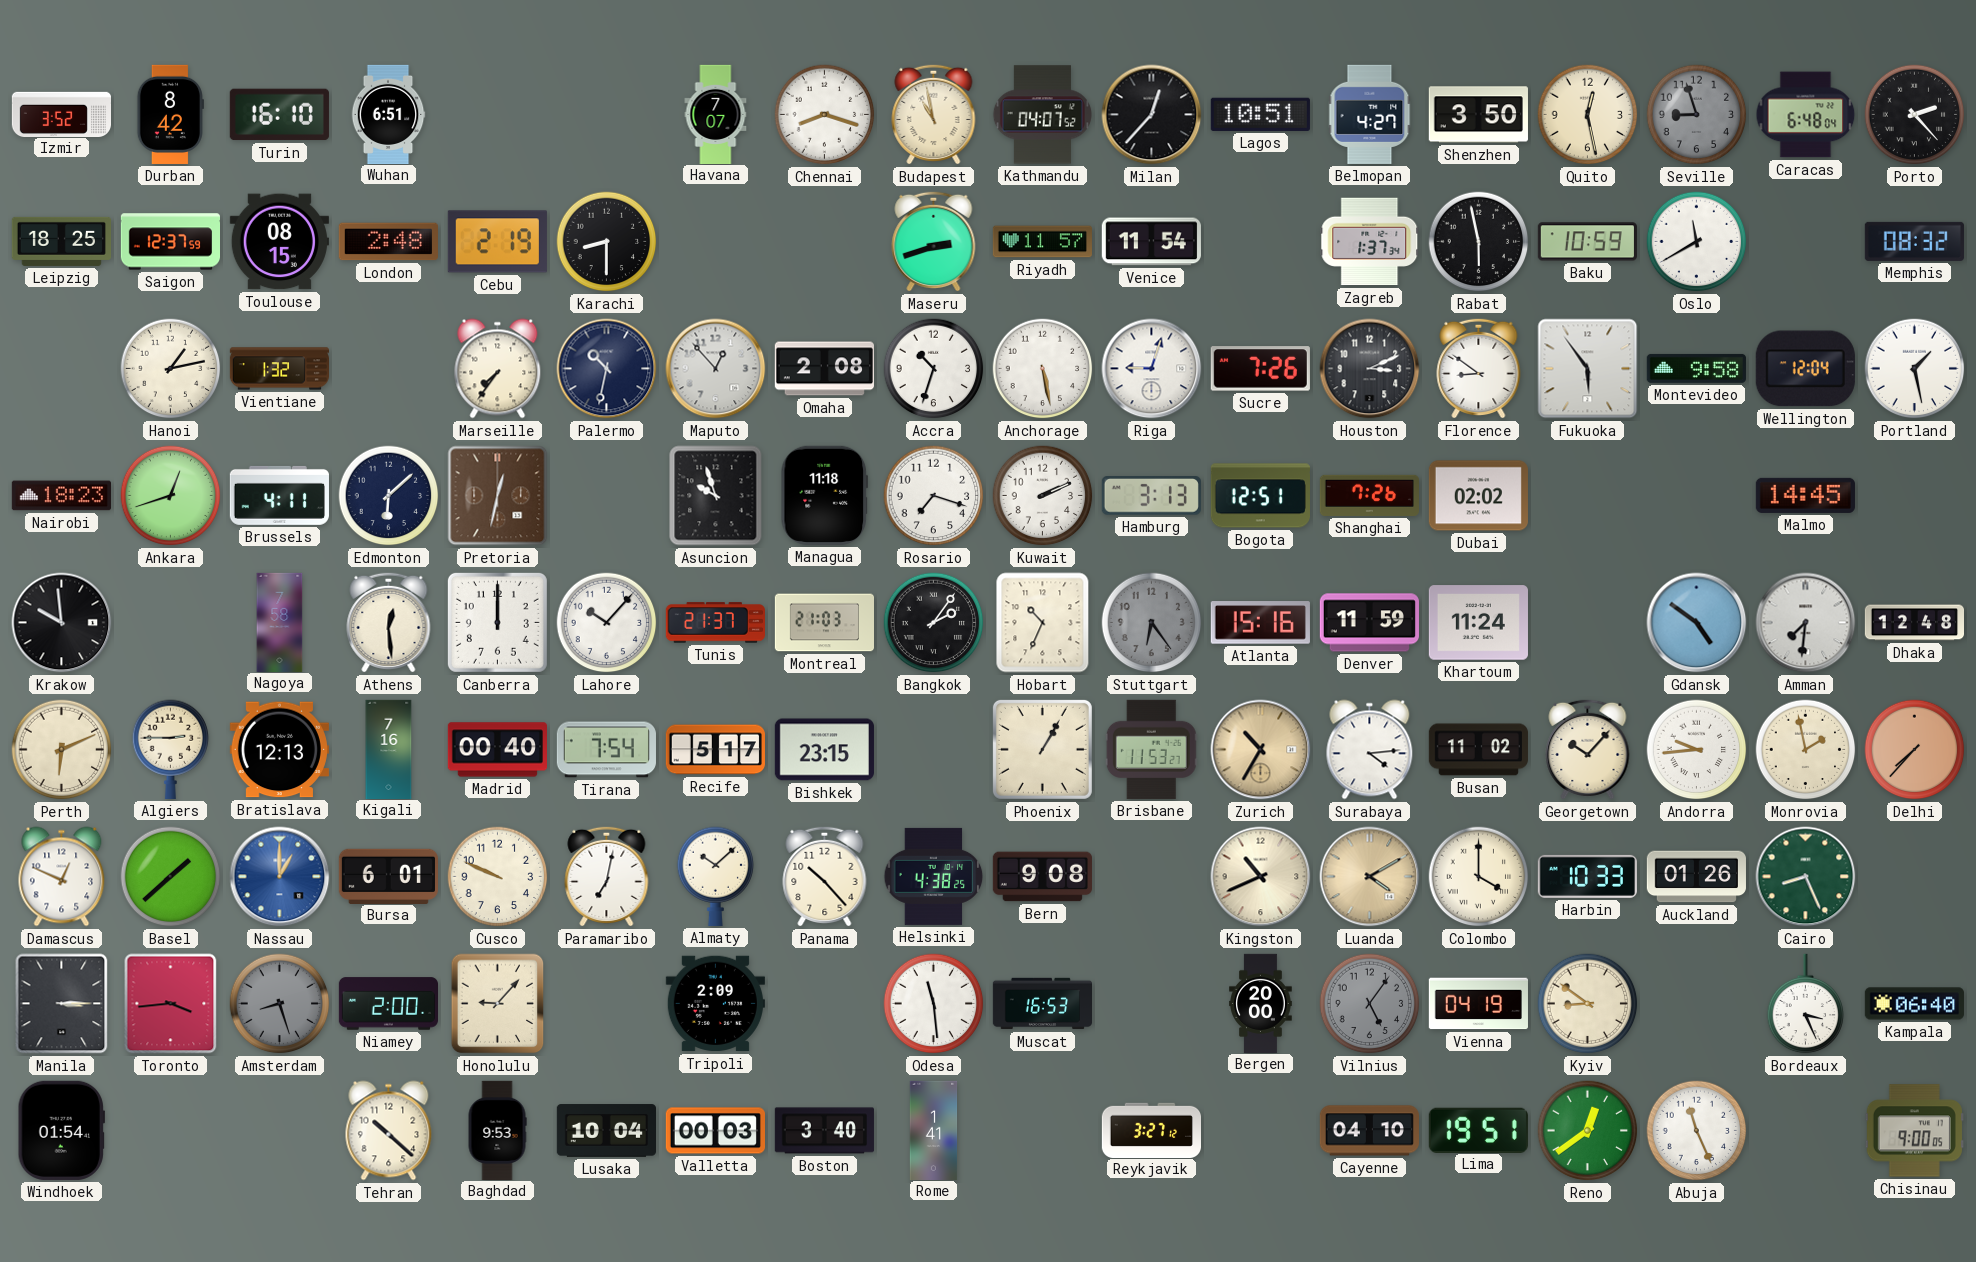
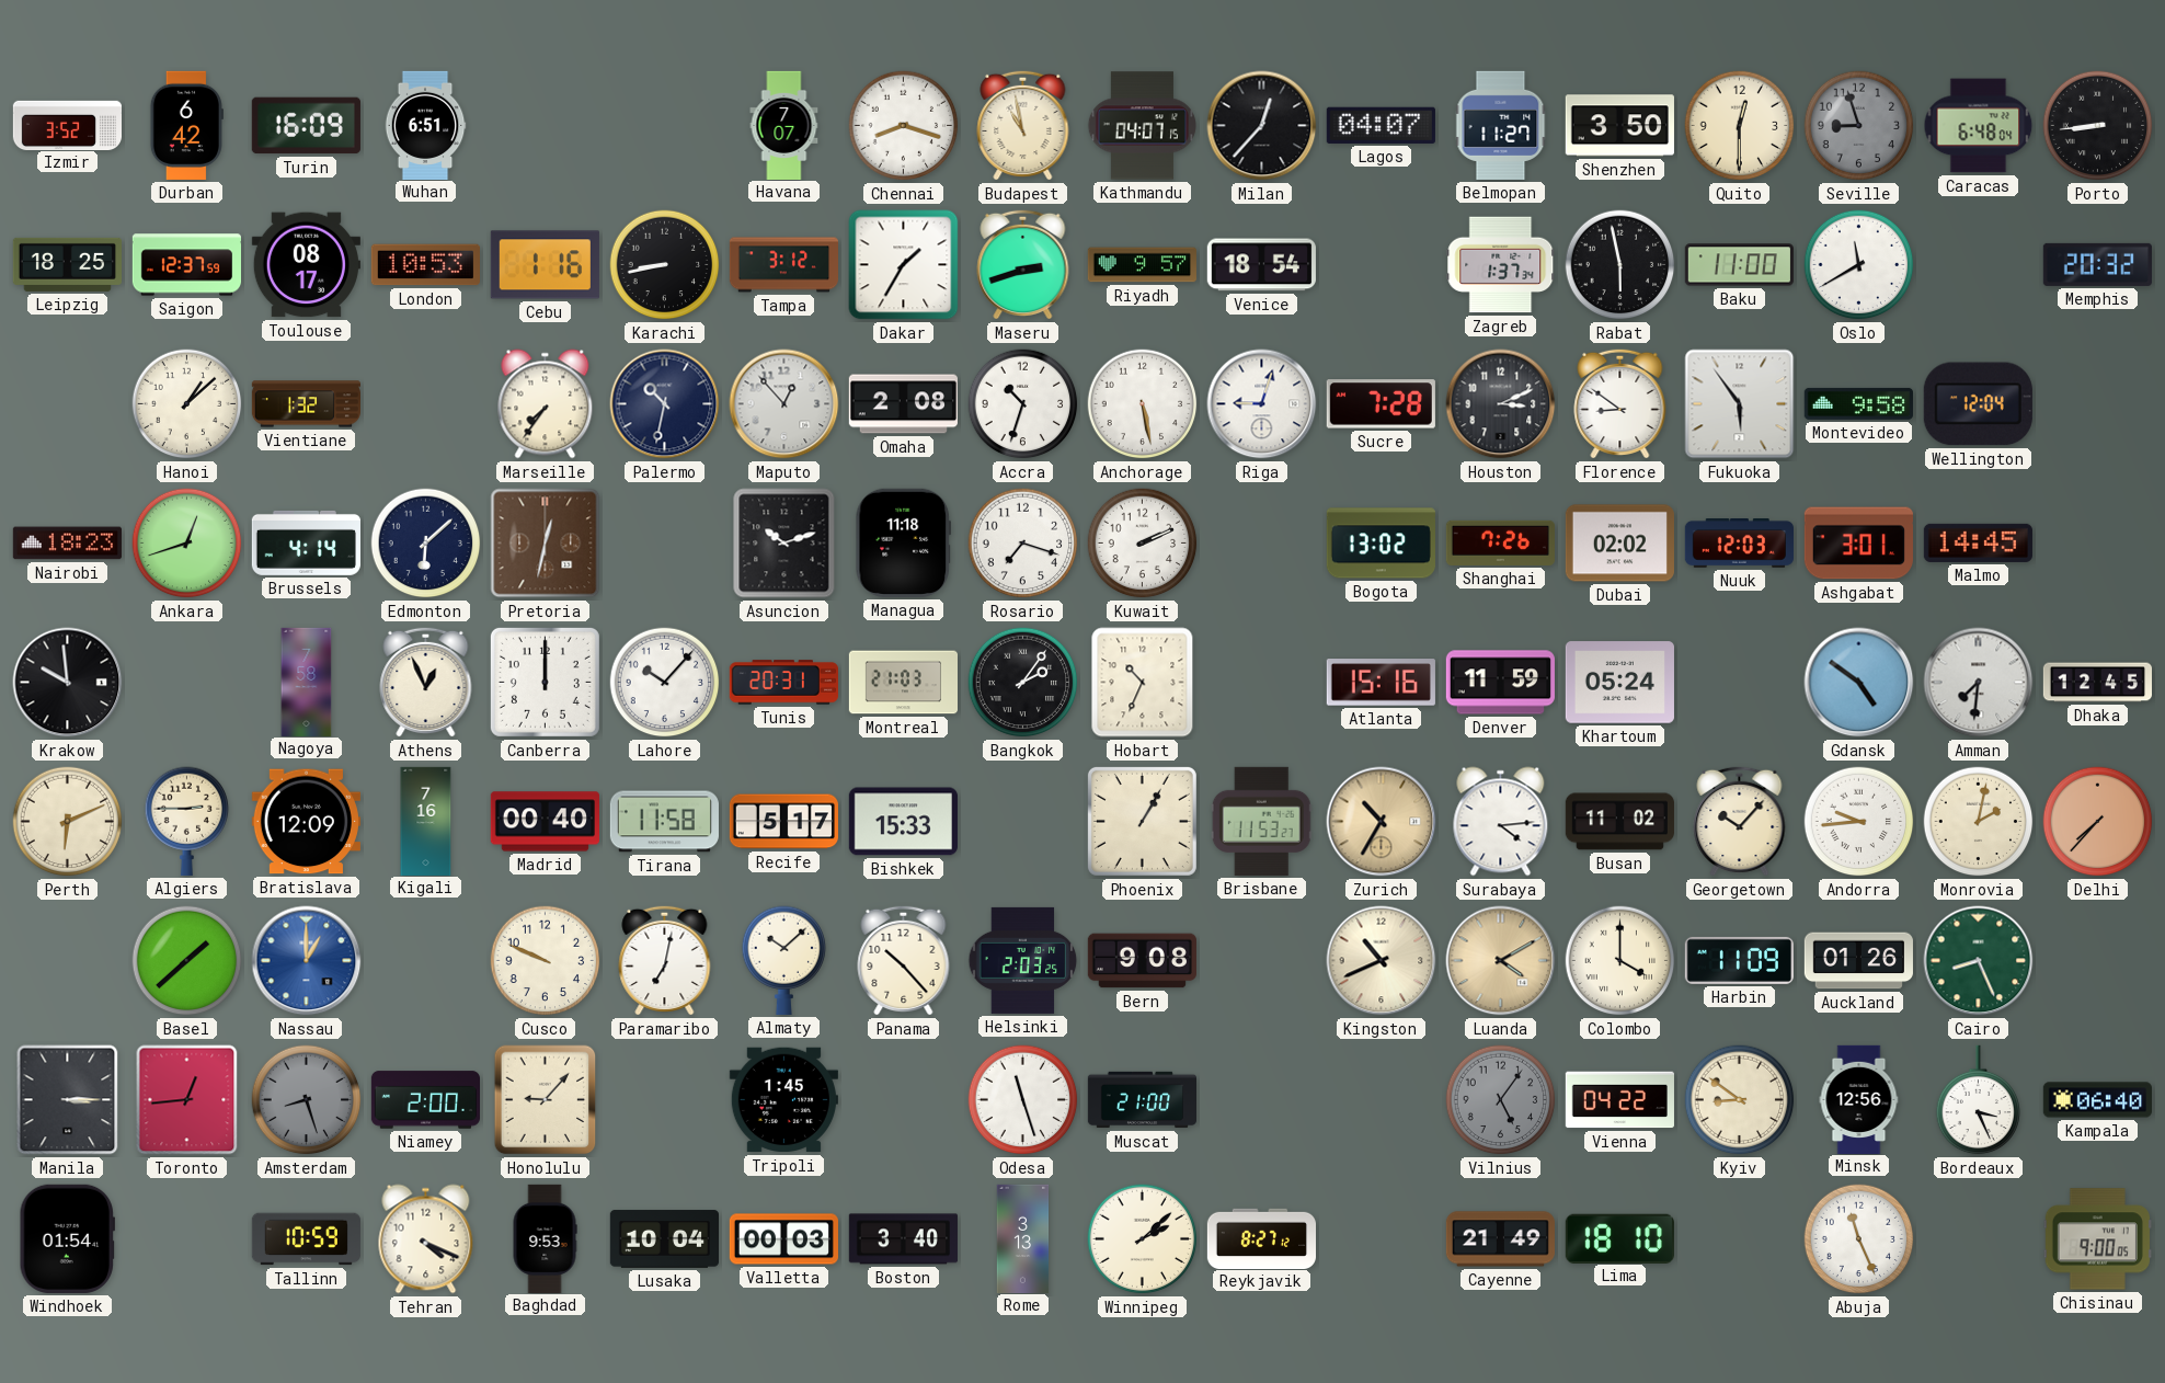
Durban: 8:42 -> 6:42
Turin: 16:10 -> 16:09
Kathmandu: 04:07:52 -> 04:07:15
Lagos: 10:51 -> 04:07
Belmopan: 4:27 -> 11:27
Quito: 12:28 -> 12:30
Porto: 2:23 -> 8:44
Toulouse: 08:15 -> 08:17
London: 2:48 -> 10:53
Cebu: 2:19 -> 1:16
Karachi: 8:30 -> 8:43
Tampa: none -> 3:12
Dakar: none -> 1:35
Riyadh: 11:57 -> 9:57
Venice: 11:54 -> 18:54
Baku: 10:59 -> 11:00
Memphis: 08:32 -> 20:32
Hanoi: 1:13 -> 1:08
Sucre: 7:26 -> 7:28
Portland: 1:28 -> none
Brussels: 4:11 -> 4:14
Asuncion: 9:57 -> 10:12
Hamburg: 3:13 -> none
Bogota: 12:51 -> 13:02
Nuuk: none -> 12:03
Ashgabat: none -> 3:01
Athens: 12:29 -> 12:56
Tunis: 21:37 -> 20:31
Stuttgart: 6:24 -> none
Khartoum: 11:24 -> 05:24
Dhaka: 12:48 -> 12:45
Bratislava: 12:13 -> 12:09
Tirana: 7:54 -> 11:58
Bishkek: 23:15 -> 15:33
Monrovia: 1:58 -> 2:02
Damascus: 12:49 -> none
Bursa: 6:01 -> none
Helsinki: 4:38 -> 2:03
Harbin: 10:33 -> 11:09
Toronto: 3:44 -> 12:44
Tripoli: 2:09 -> 1:45
Odesa: 11:29 -> 11:27
Muscat: 16:53 -> 21:00
Bergen: 20:00 -> none
Vienna: 04:19 -> 04:22
Minsk: none -> 12:56
Tallinn: none -> 10:59
Tehran: 10:22 -> 4:19
Rome: 1:41 -> 3:13
Winnipeg: none -> 2:08
Reykjavik: 3:27 -> 8:27
Cayenne: 04:10 -> 21:49
Lima: 19:51 -> 18:10
Reno: 12:39 -> none
